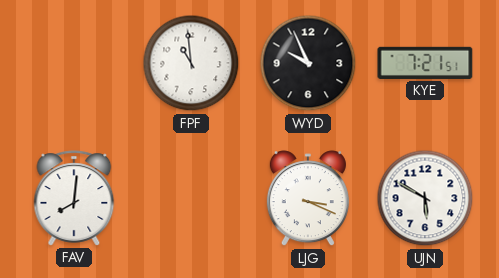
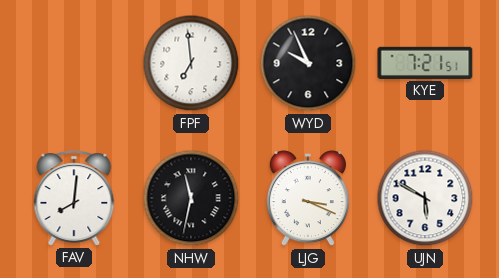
FPF: 10:59 -> 6:59
NHW: none -> 11:32
